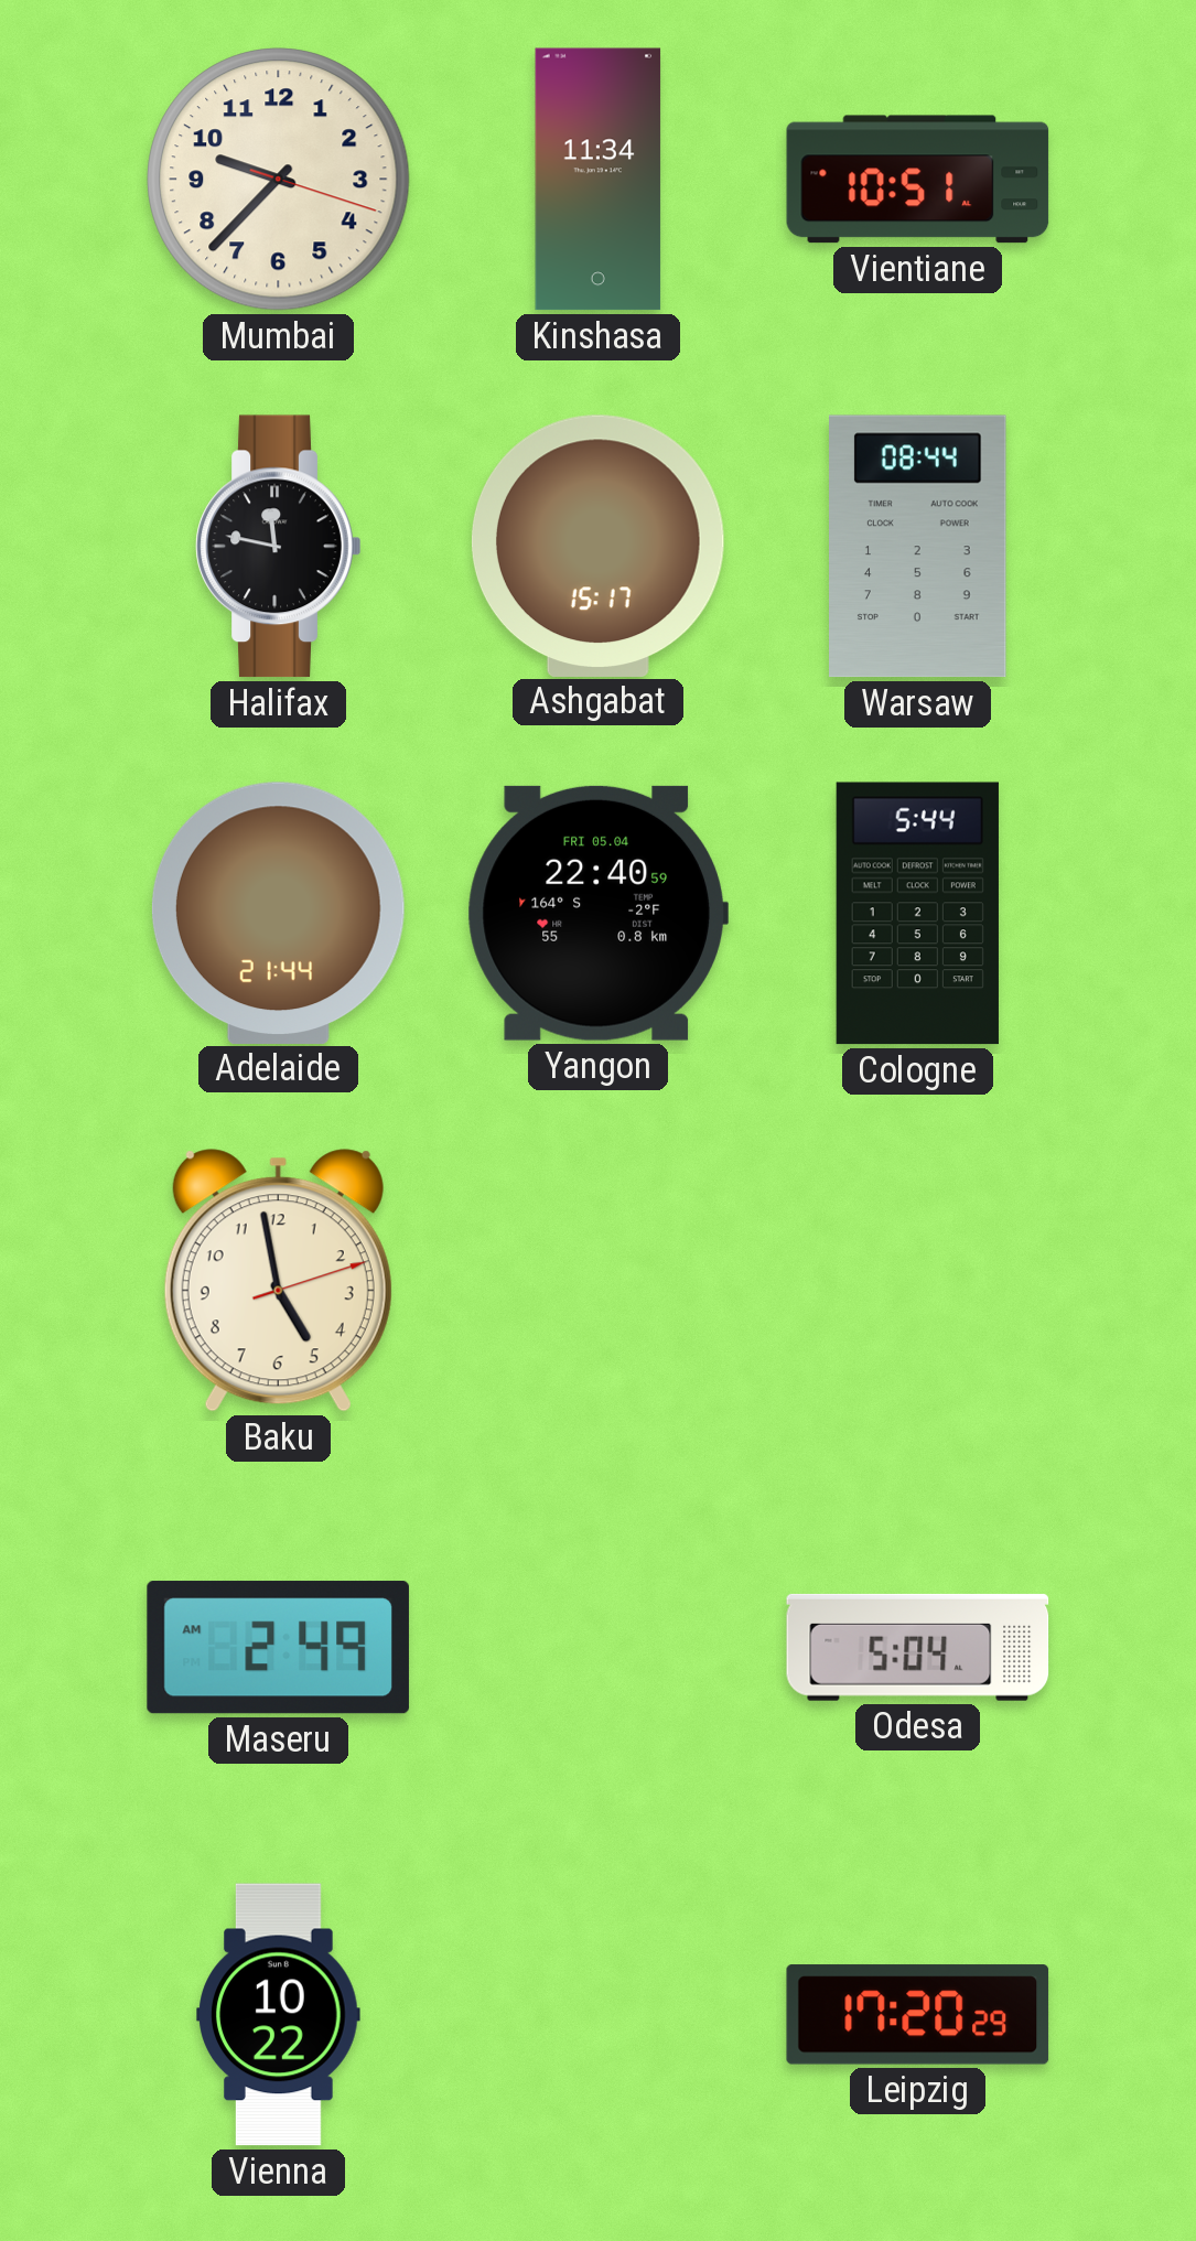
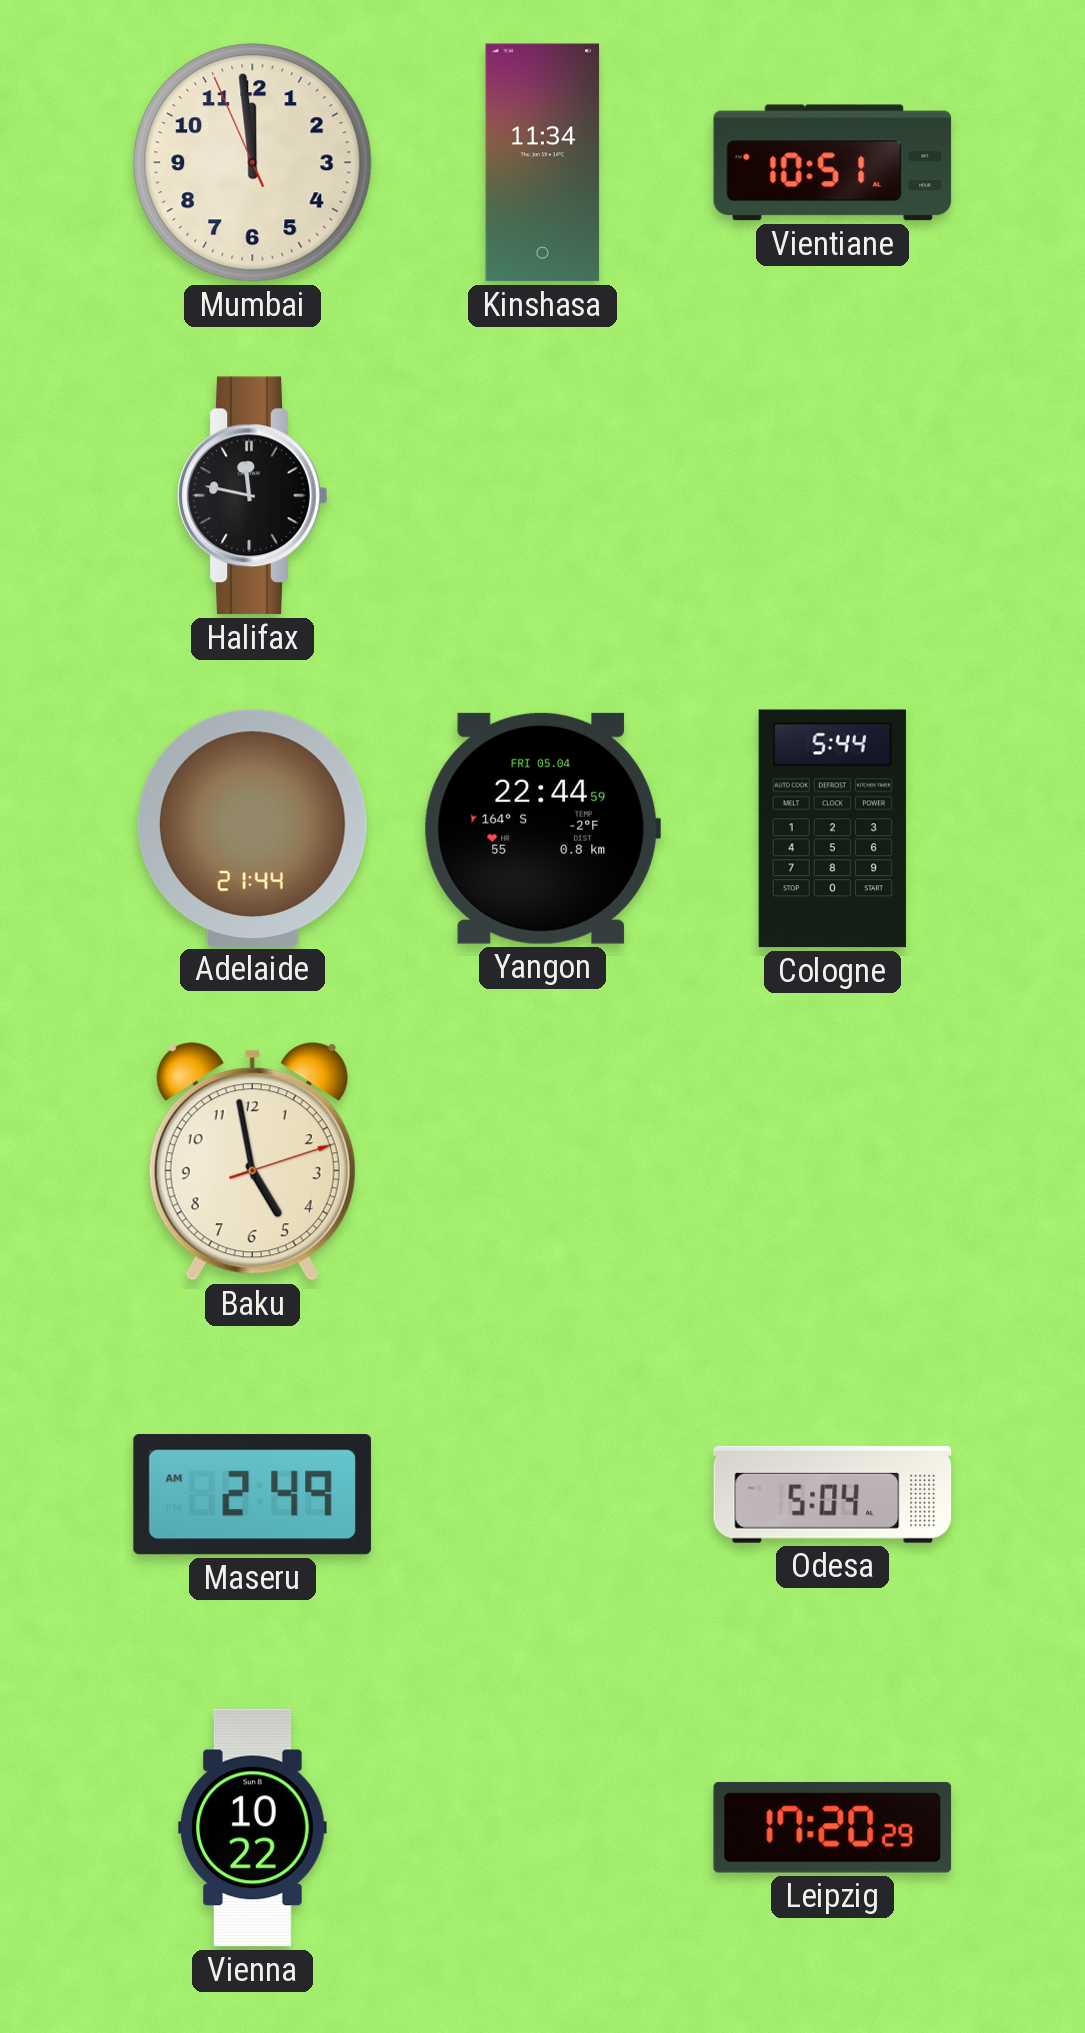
Mumbai: 9:37 -> 11:58
Ashgabat: 15:17 -> none
Warsaw: 08:44 -> none
Yangon: 22:40 -> 22:44
